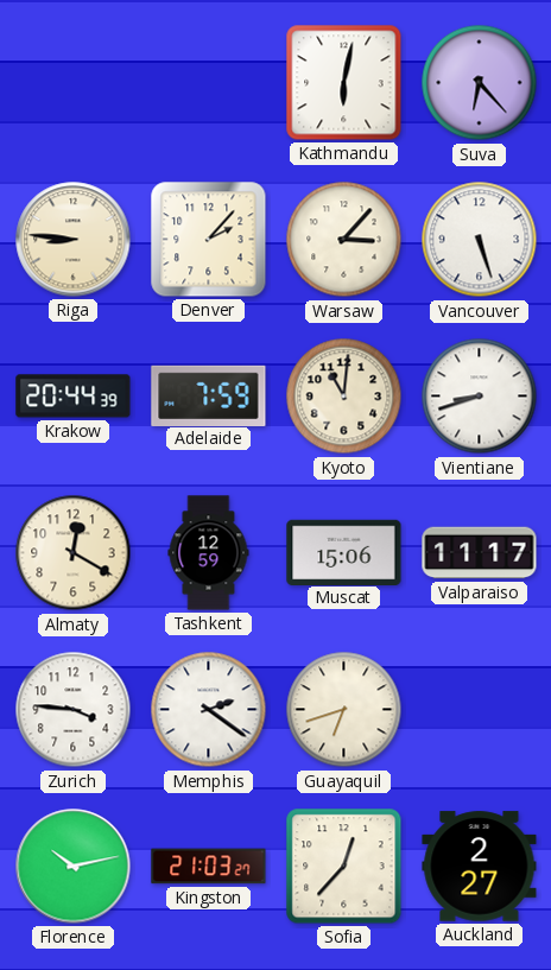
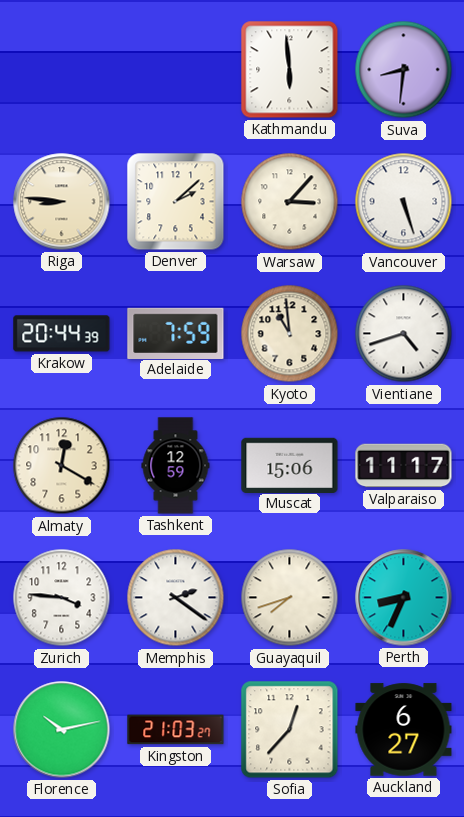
Kathmandu: 6:02 -> 5:59
Suva: 6:23 -> 8:31
Denver: 2:07 -> 2:08
Kyoto: 11:01 -> 10:59
Vientiane: 8:42 -> 4:42
Guayaquil: 6:42 -> 7:42
Perth: none -> 8:34
Auckland: 2:27 -> 6:27
